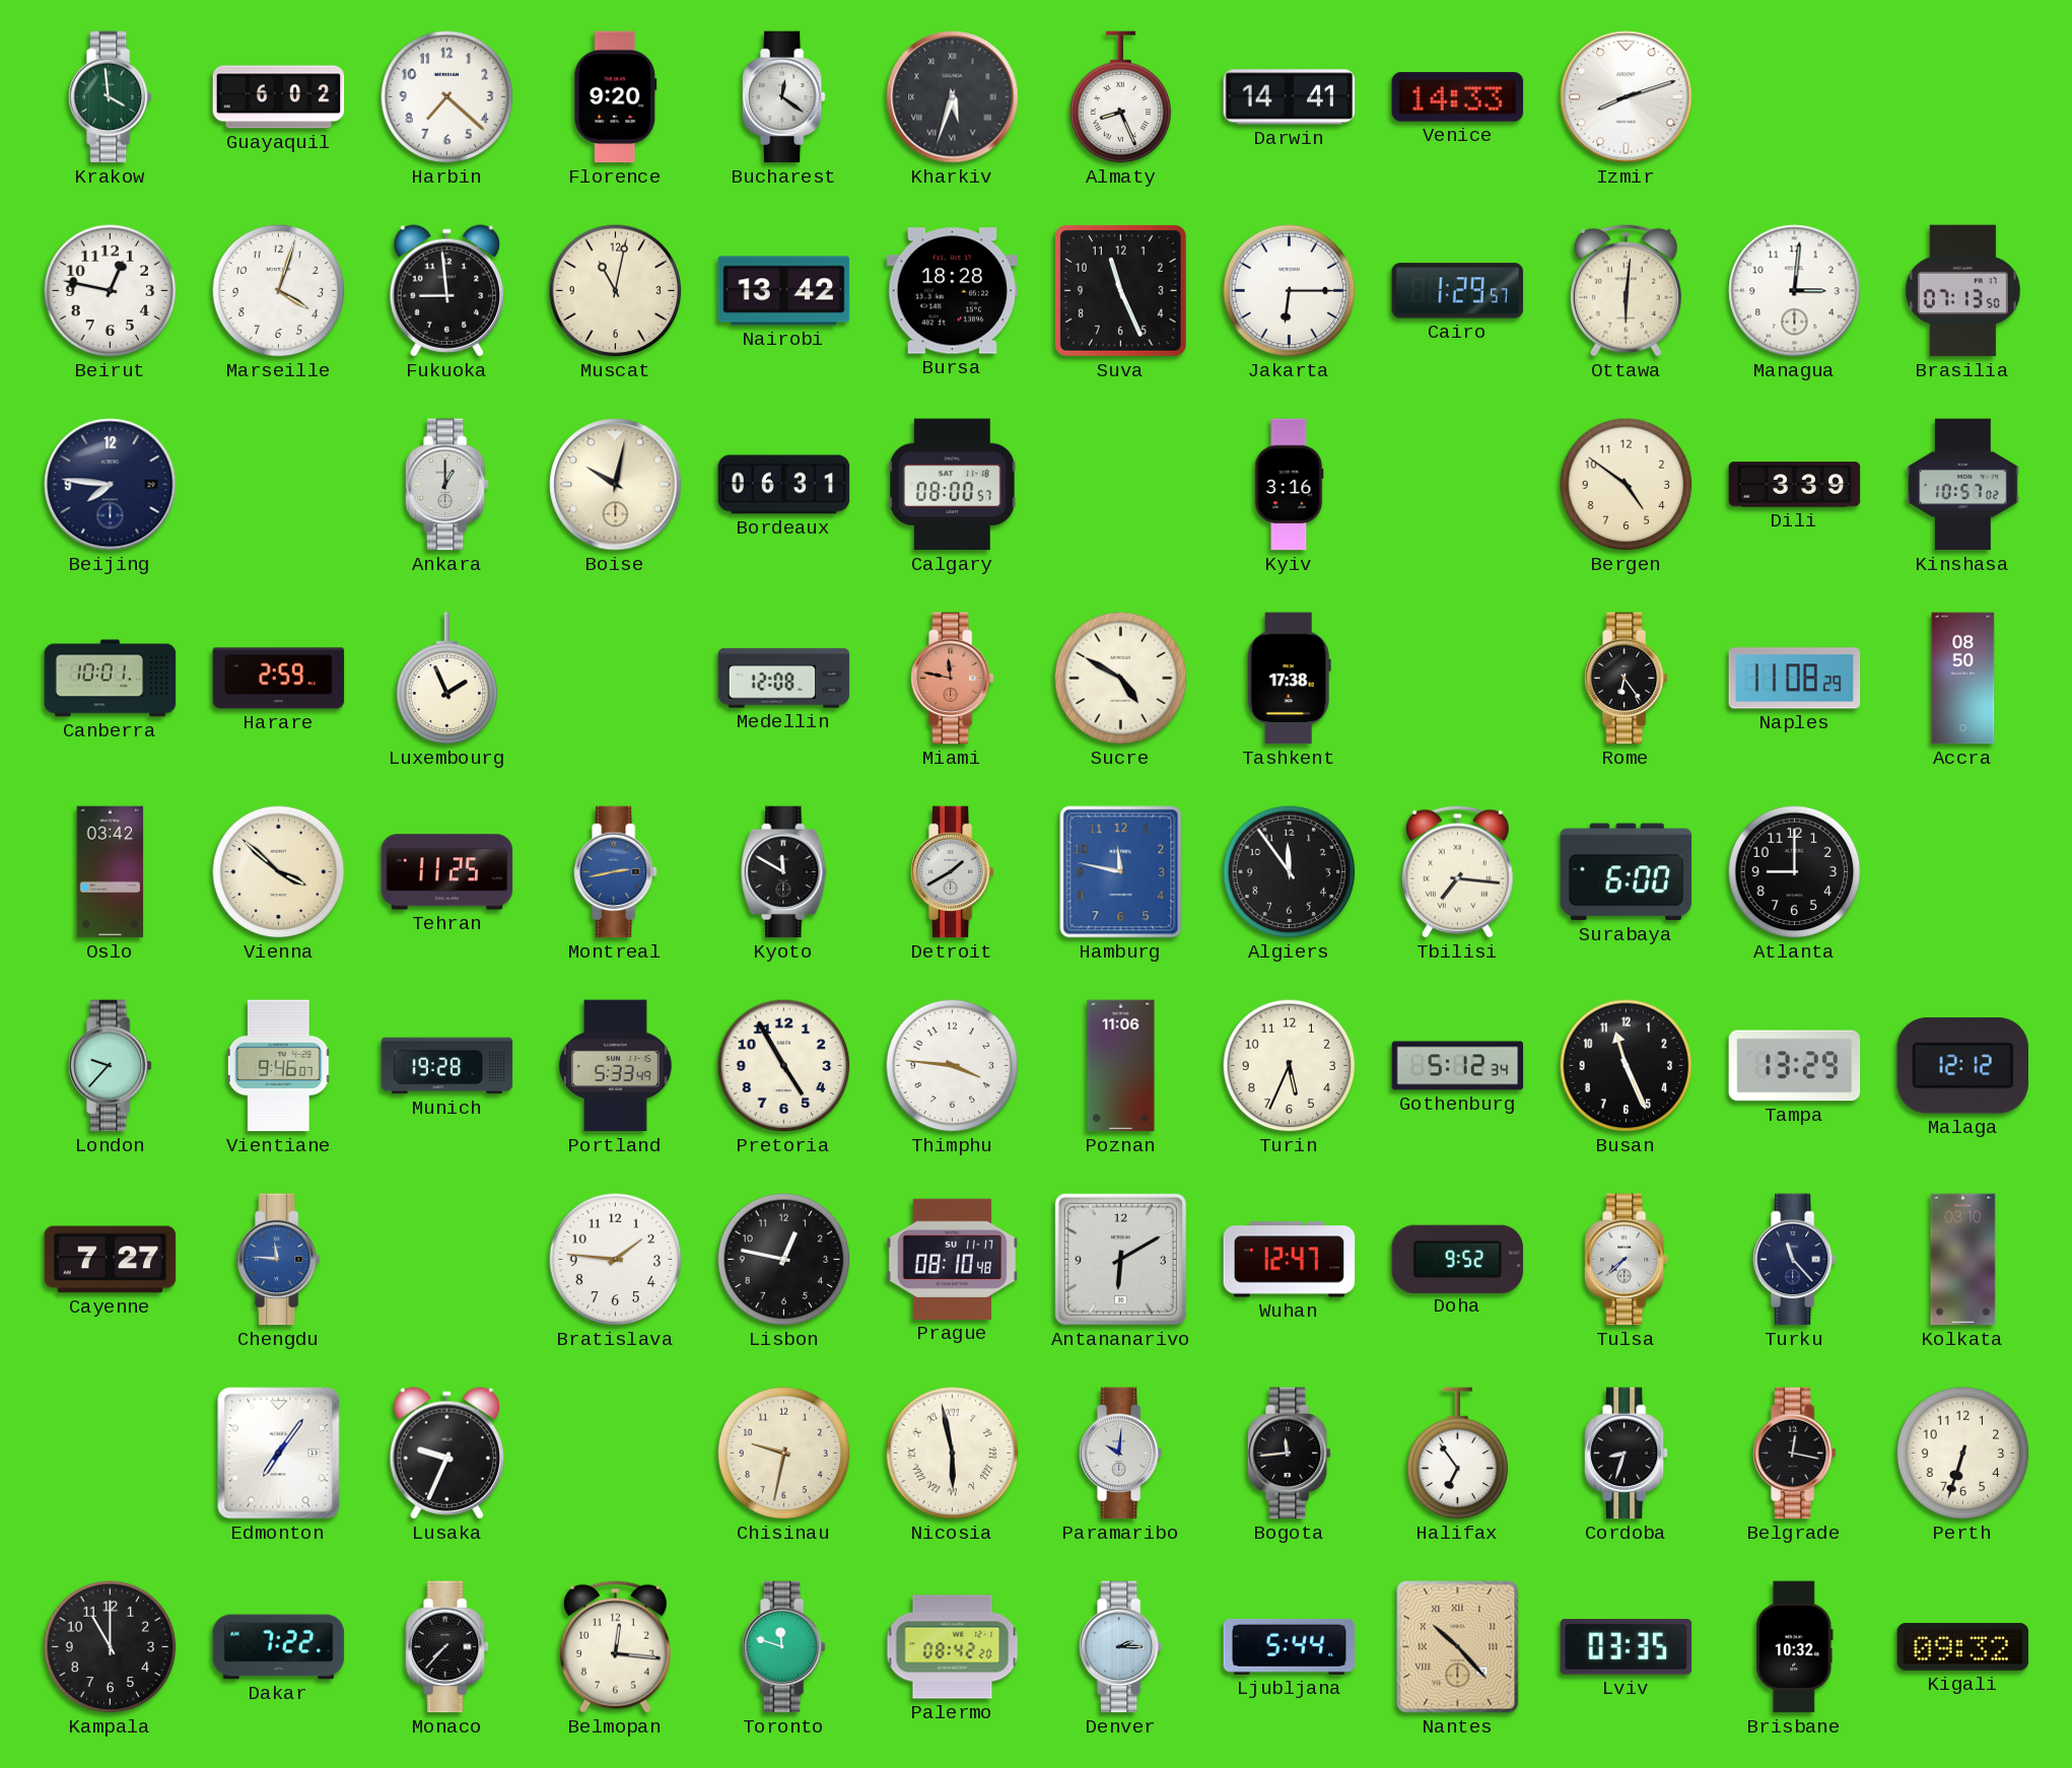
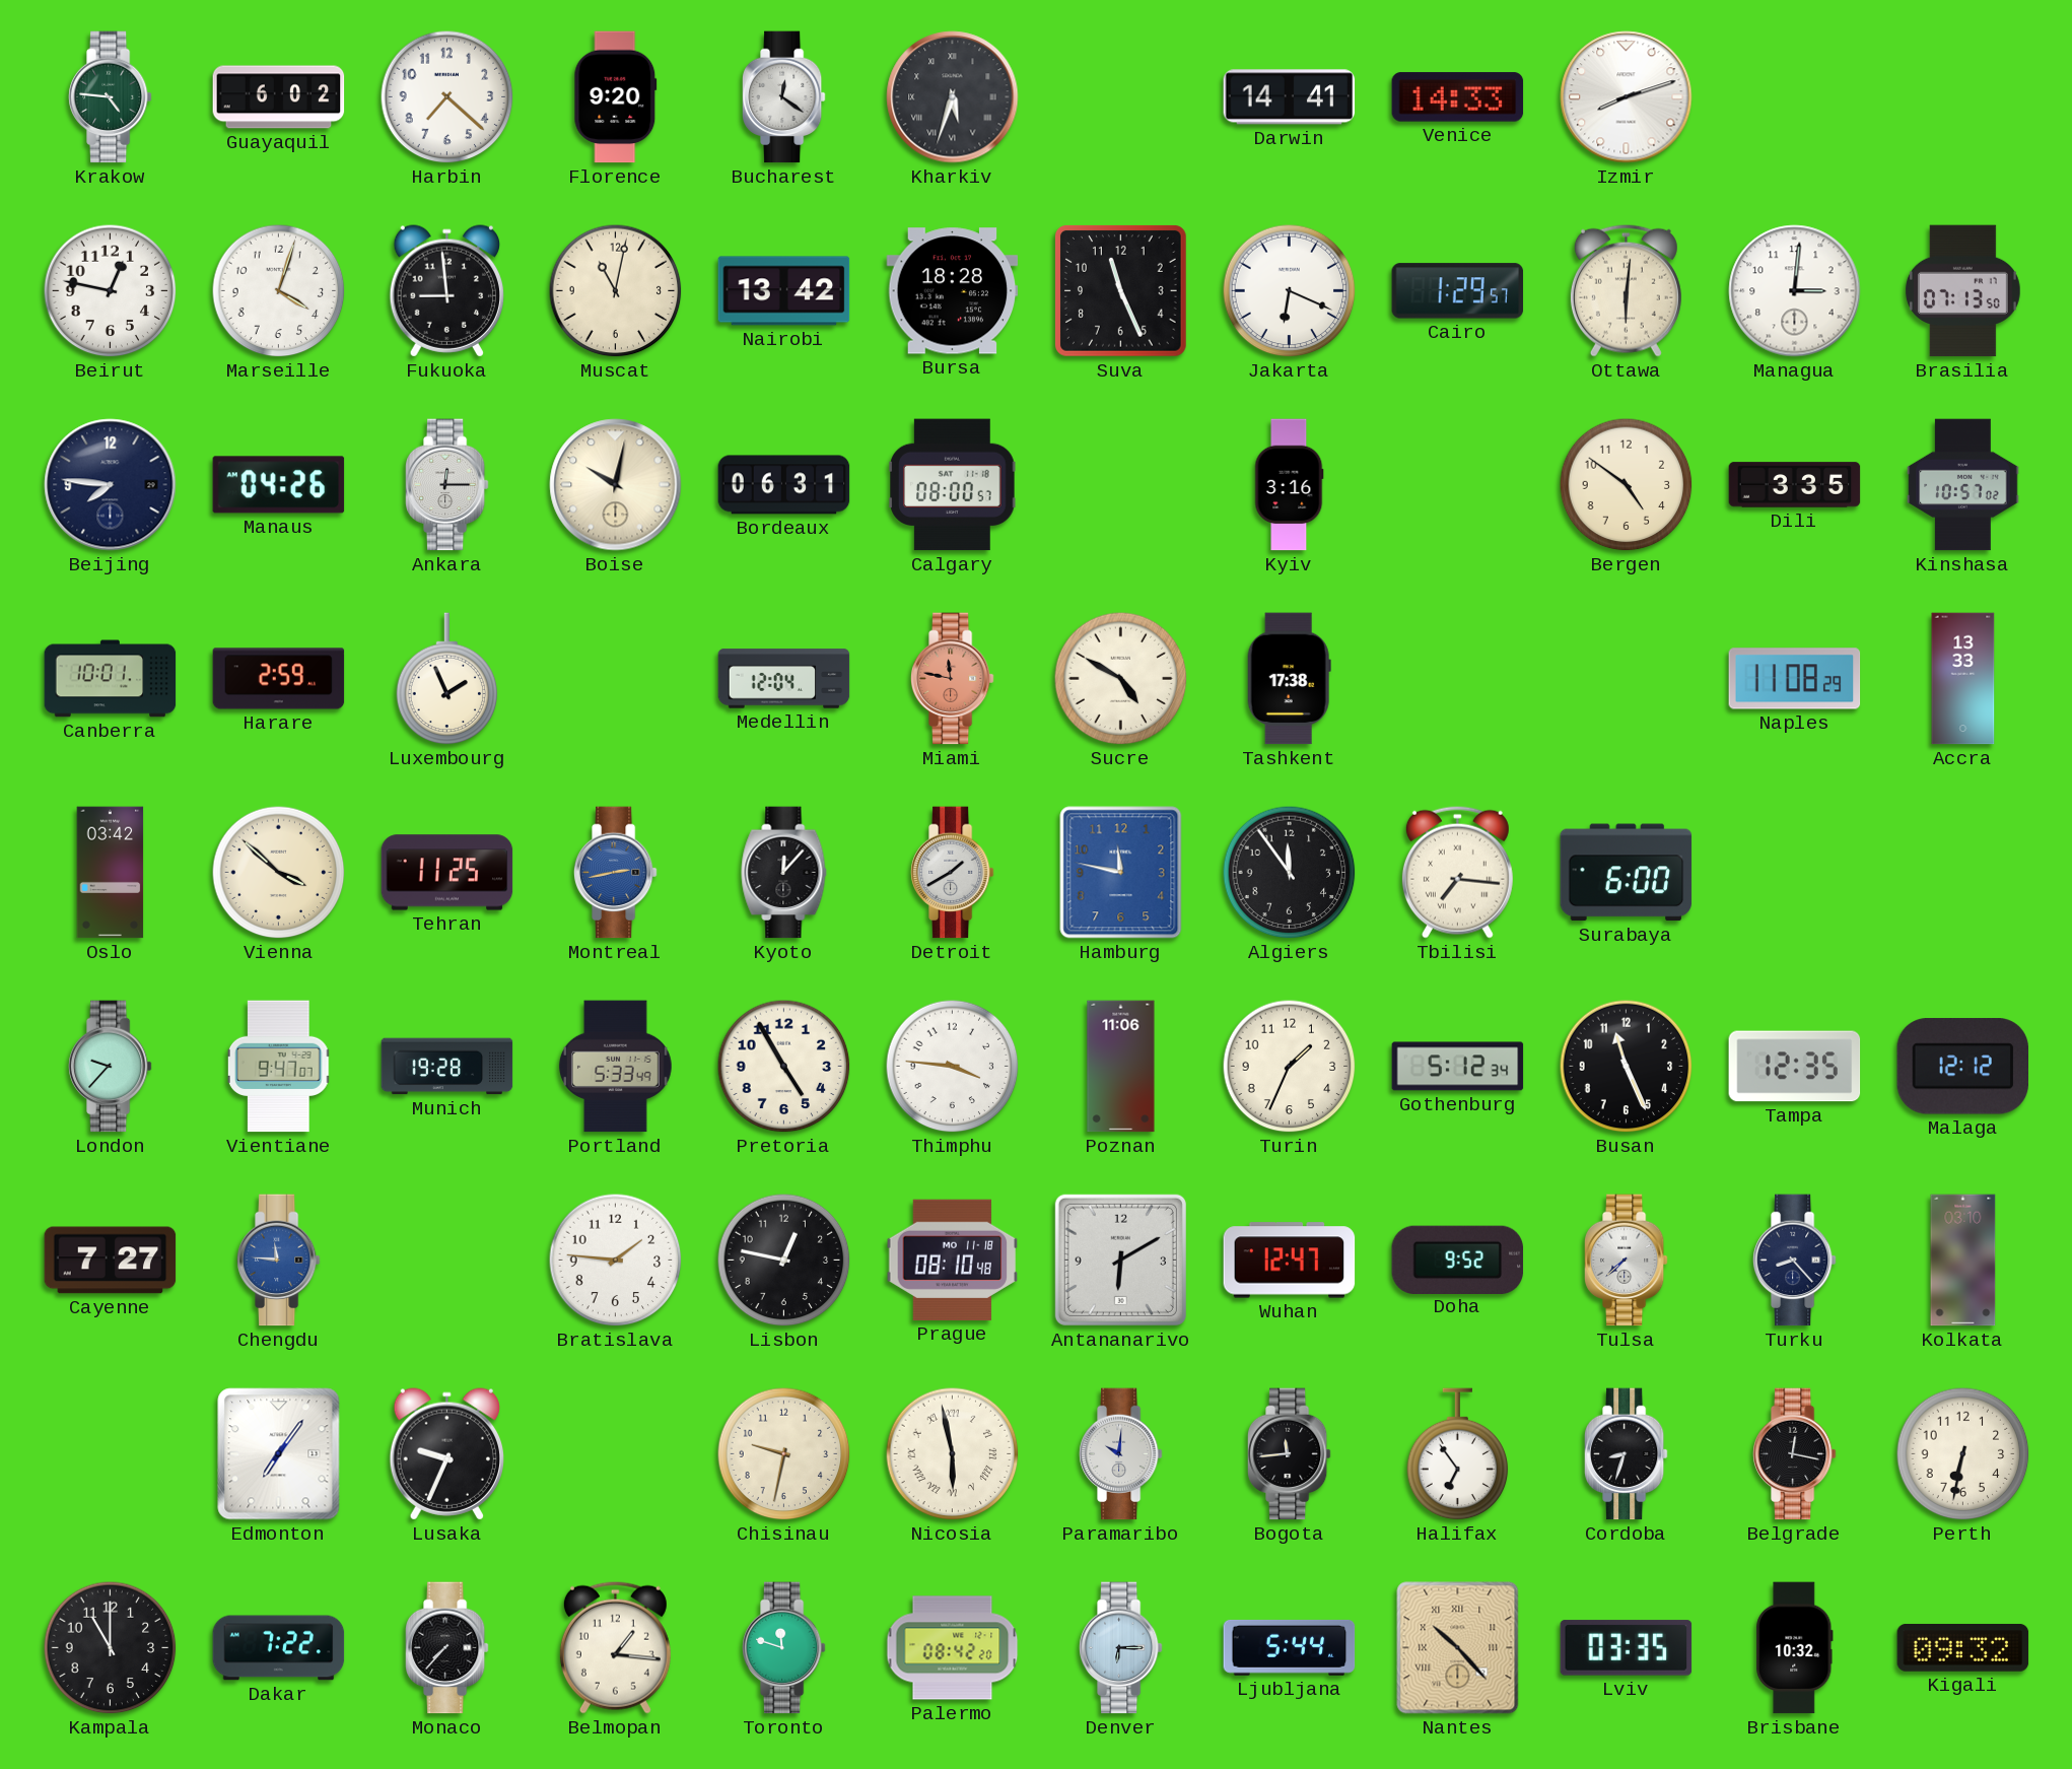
Krakow: 3:59 -> 4:46
Almaty: 8:26 -> none
Jakarta: 6:15 -> 6:19
Manaus: none -> 04:26
Ankara: 1:00 -> 12:15
Dili: 3:39 -> 3:35
Medellin: 12:08 -> 12:04
Rome: 6:24 -> none
Accra: 08:50 -> 13:33
Kyoto: 11:50 -> 12:07
Atlanta: 9:00 -> none
Vientiane: 9:46 -> 9:47
Turin: 5:34 -> 1:34
Tampa: 13:29 -> 12:35
Prague date: SU 11-17 -> MO 11-18
Turku: 11:23 -> 8:23
Perth: 6:33 -> 6:32
Belmopan: 12:16 -> 1:16
Denver: 2:15 -> 6:15
